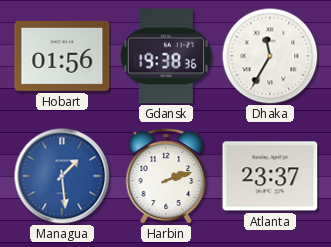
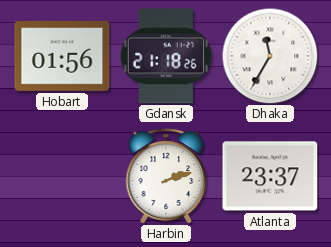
Gdansk: 19:38 -> 21:18
Managua: 1:29 -> none
